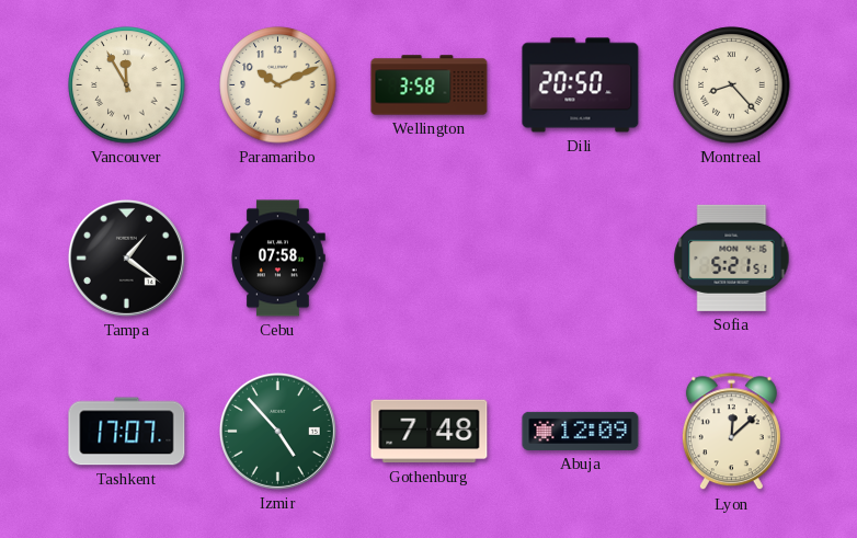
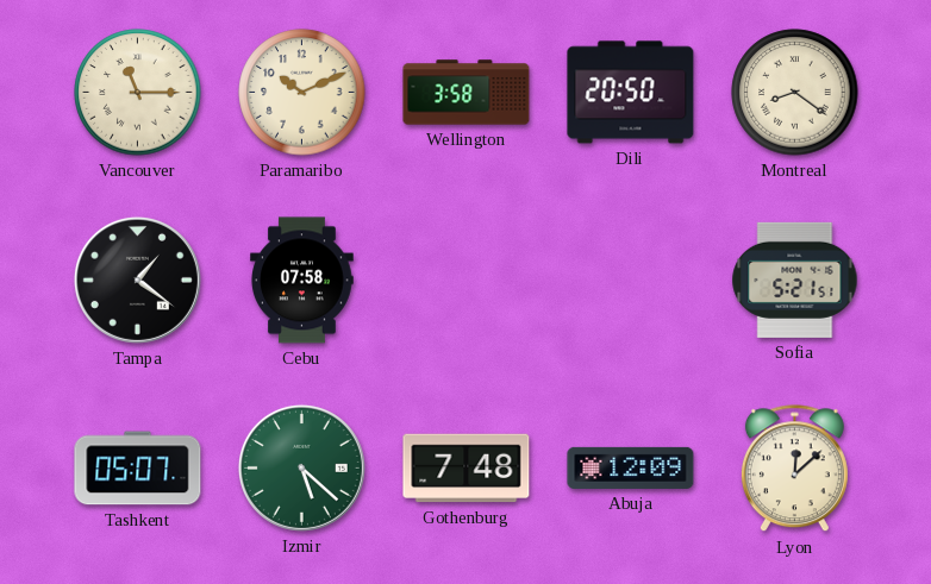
Vancouver: 11:55 -> 11:15
Montreal: 8:23 -> 8:21
Tashkent: 17:07 -> 05:07
Izmir: 4:53 -> 5:22
